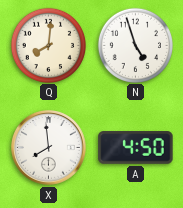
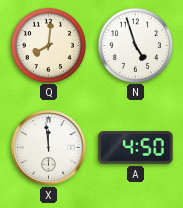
X: 7:59 -> 11:59
